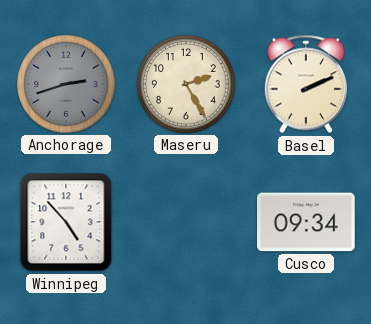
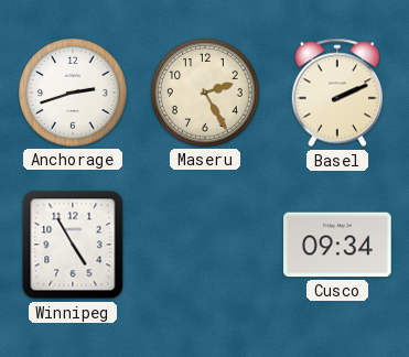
Anchorage dial: grey -> white
Winnipeg: 4:53 -> 4:55
